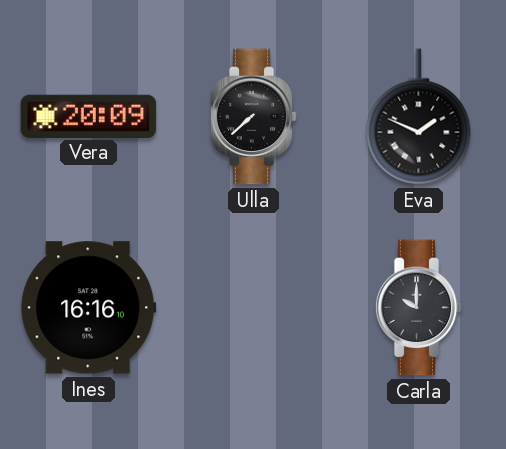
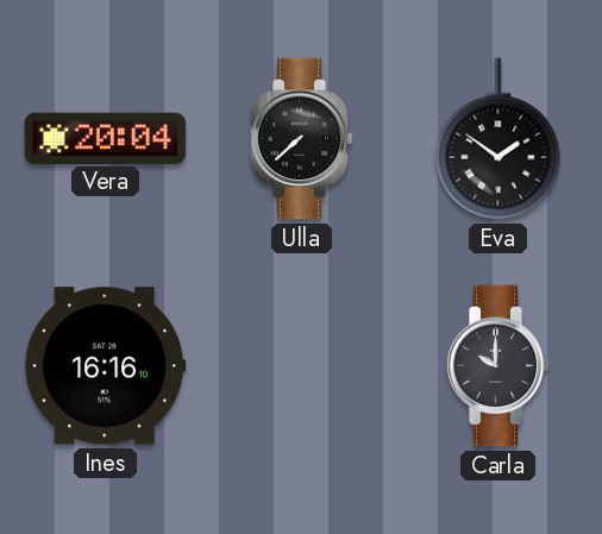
Vera: 20:09 -> 20:04
Eva: 1:49 -> 1:51
